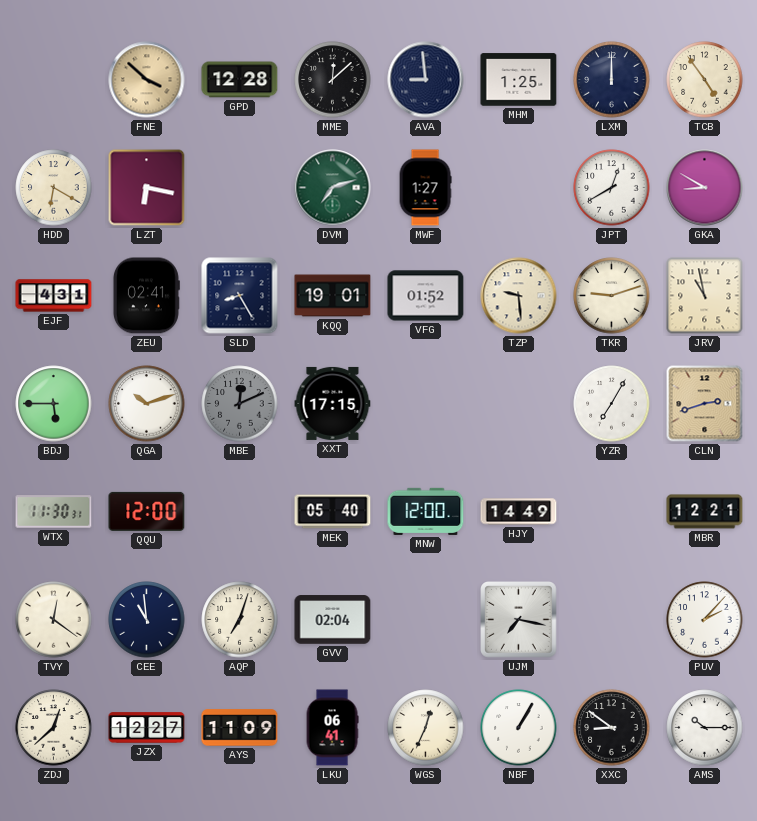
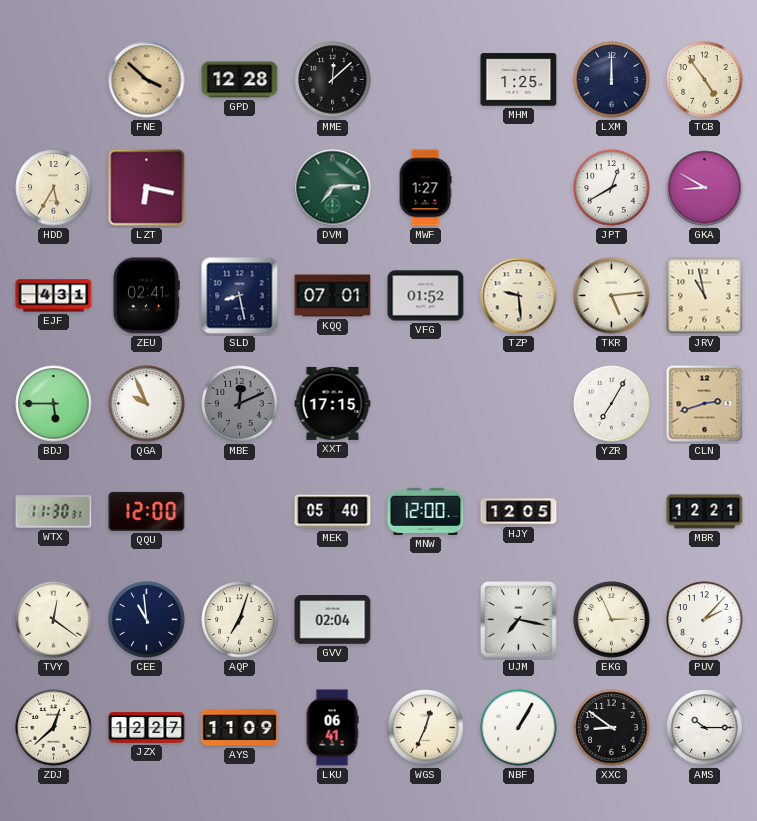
AVA: 8:59 -> none
HDD: 6:20 -> 5:35
DVM: 7:12 -> 7:14
SLD: 8:25 -> 8:28
KQQ: 19:01 -> 07:01
TKR: 9:12 -> 5:14
QGA: 10:12 -> 9:56
HJY: 14:49 -> 12:05
EKG: none -> 2:56
